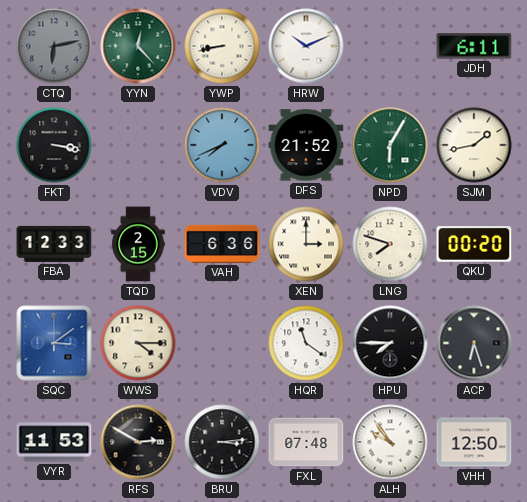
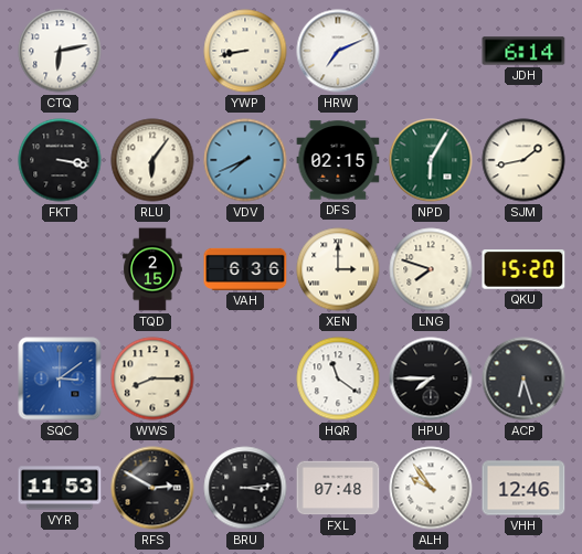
CTQ dial: grey -> white
YYN: 12:23 -> none
HRW: 10:11 -> 7:11
JDH: 6:11 -> 6:14
RLU: none -> 6:06
DFS: 21:52 -> 02:15
FBA: 12:33 -> none
QKU: 00:20 -> 15:20
WWS: 4:15 -> 8:15
VHH: 12:50 -> 12:46
